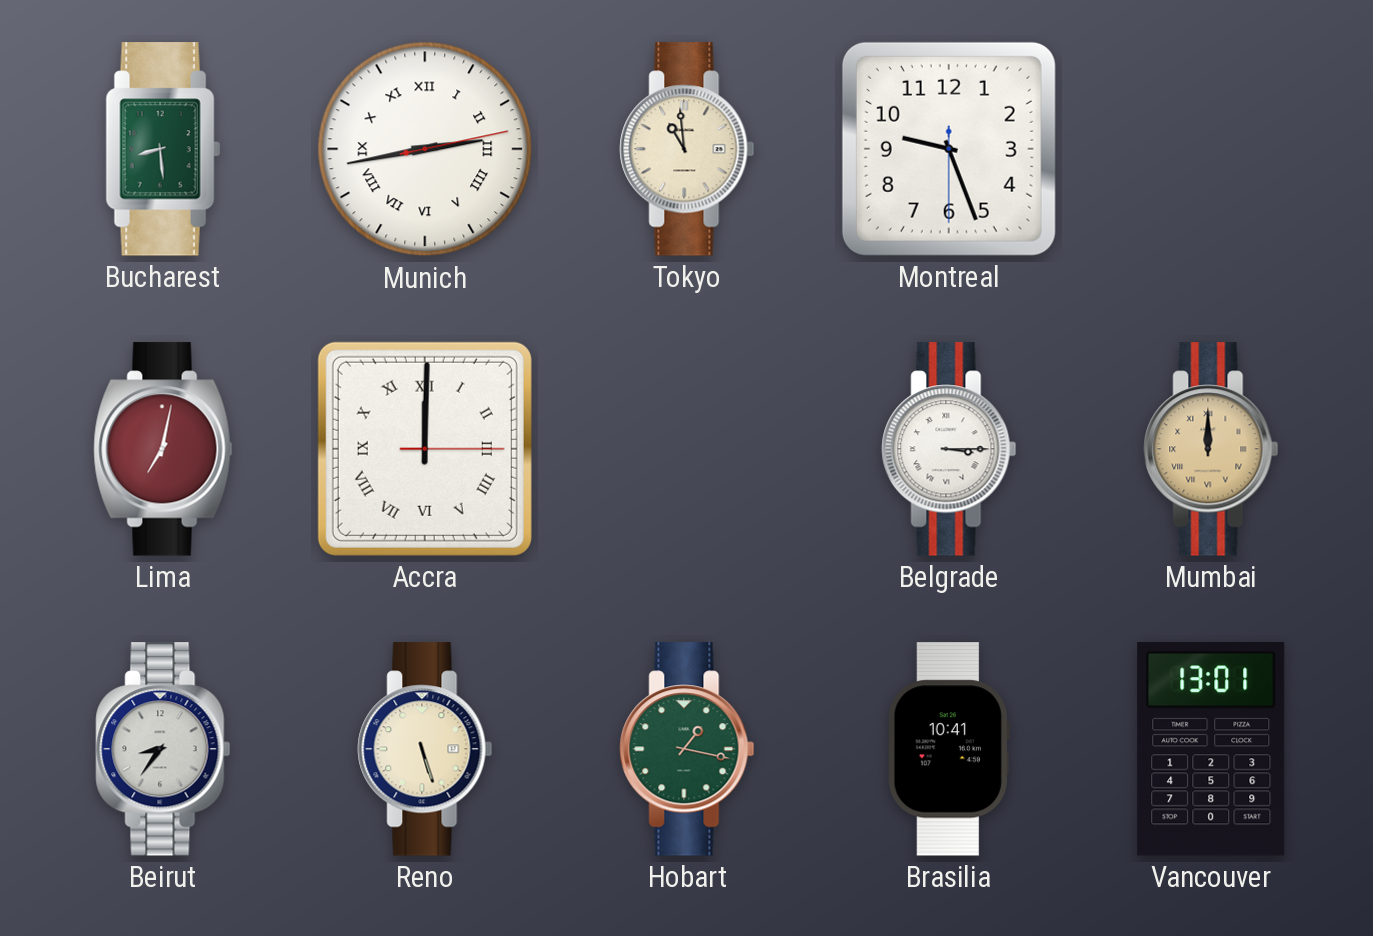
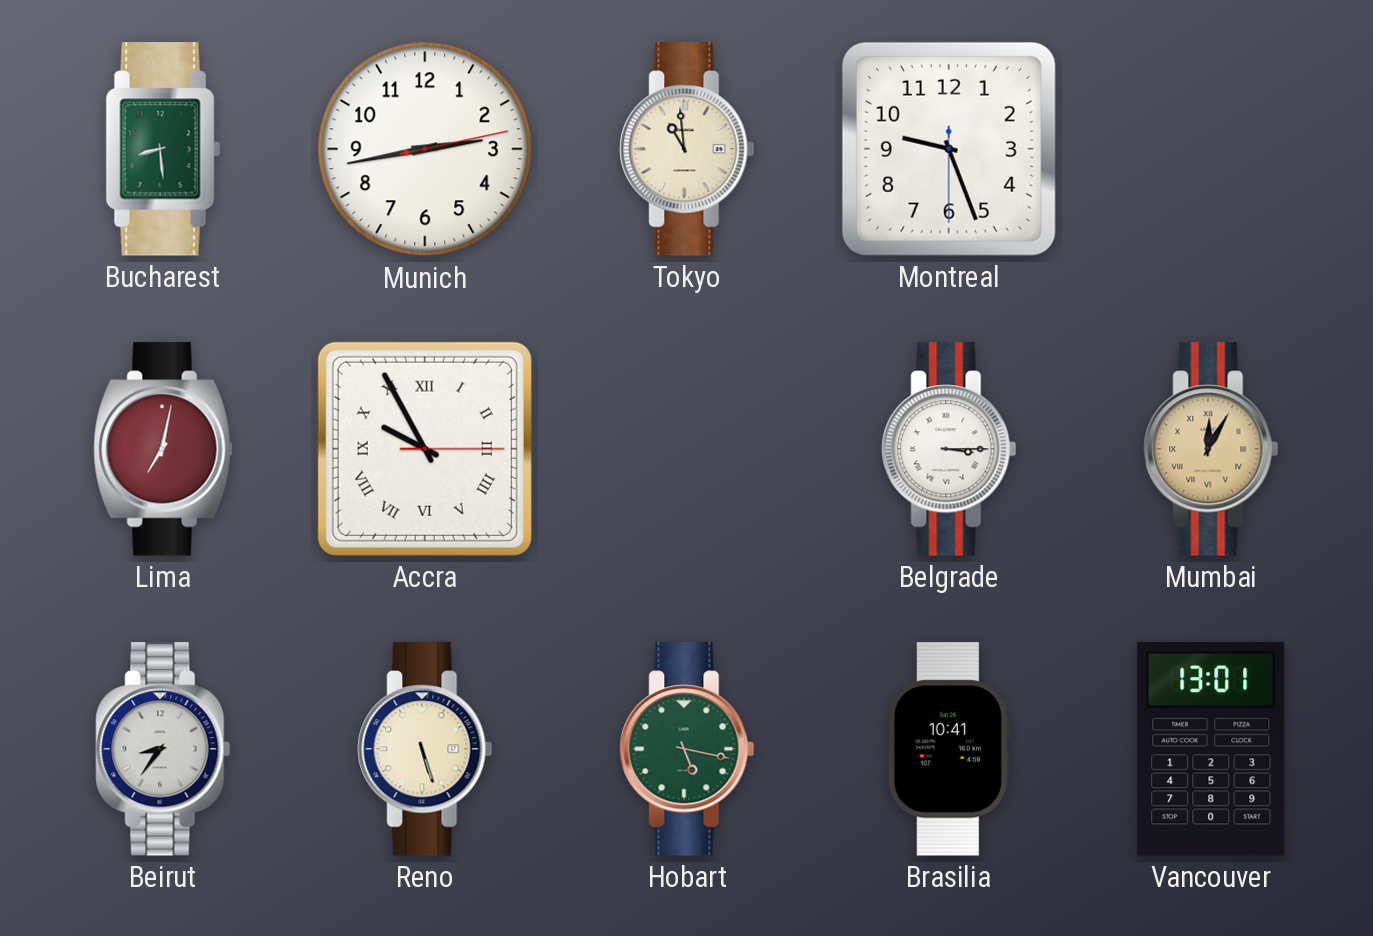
Munich numerals: Roman -> Arabic
Accra: 12:00 -> 9:55
Mumbai: 12:00 -> 12:05
Hobart: 1:17 -> 5:17
